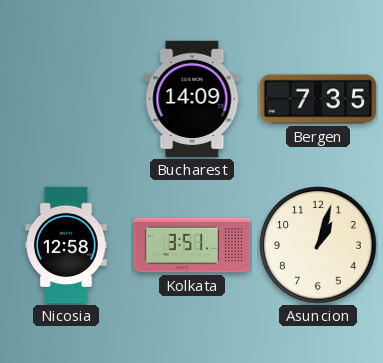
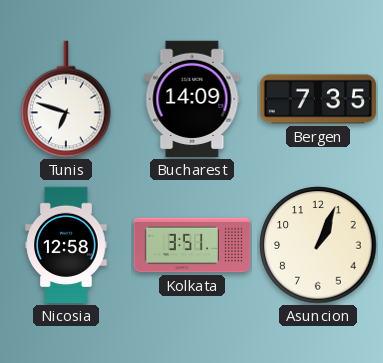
Tunis: none -> 6:48
Asuncion: 1:03 -> 1:04
